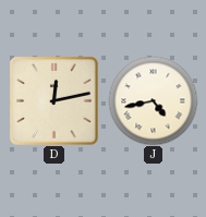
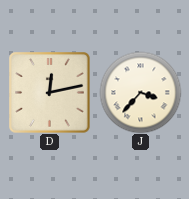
J: 4:43 -> 3:37
